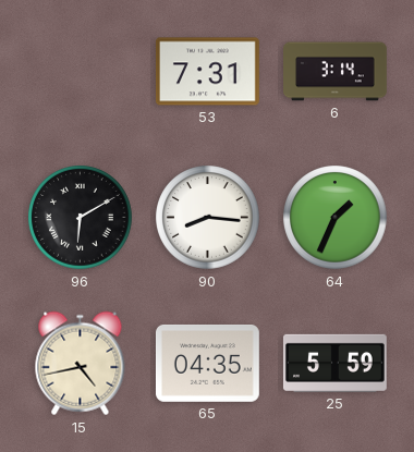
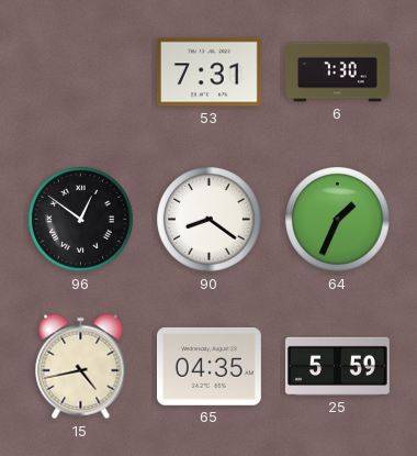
6: 3:14 -> 7:30
96: 6:10 -> 12:51
90: 8:16 -> 8:21
